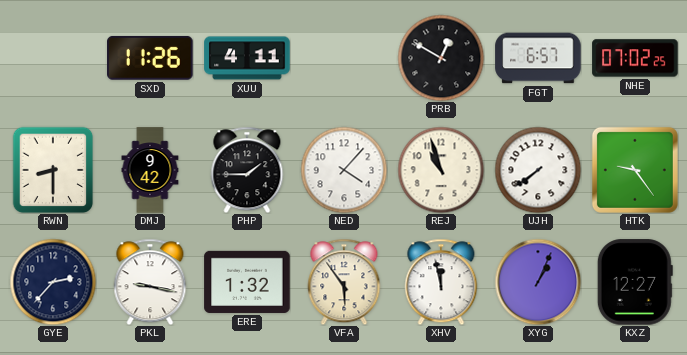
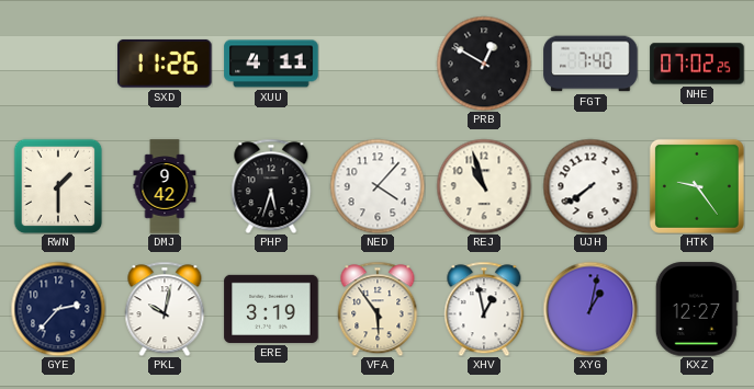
FGT: 6:57 -> 7:40
RWN: 8:30 -> 1:30
PHP: 1:45 -> 5:33
PKL: 9:17 -> 10:02
ERE: 1:32 -> 3:19
XHV: 11:58 -> 12:58
XYG: 1:04 -> 1:02
